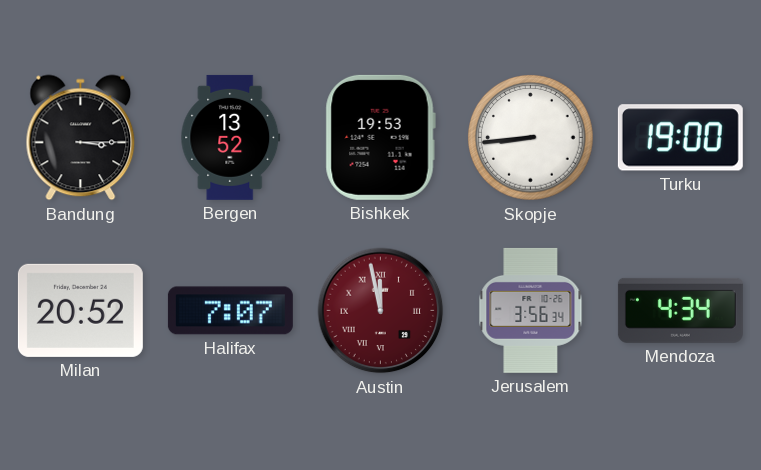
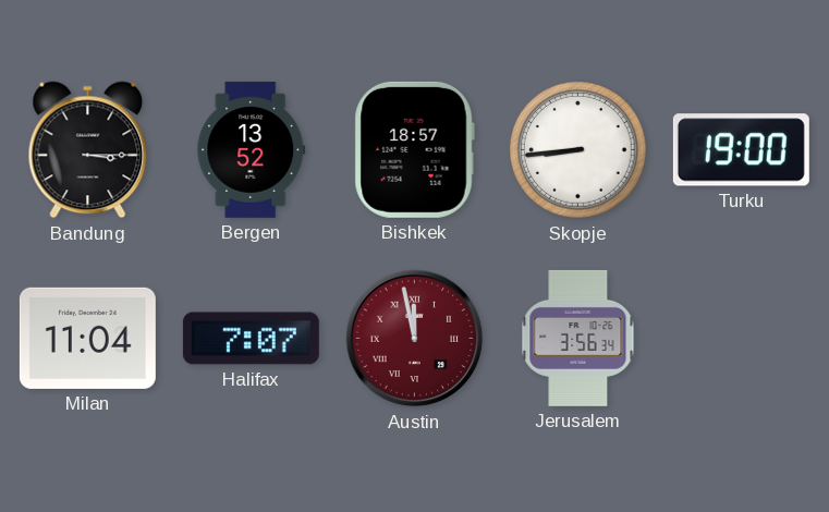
Bishkek: 19:53 -> 18:57
Milan: 20:52 -> 11:04
Mendoza: 4:34 -> none
